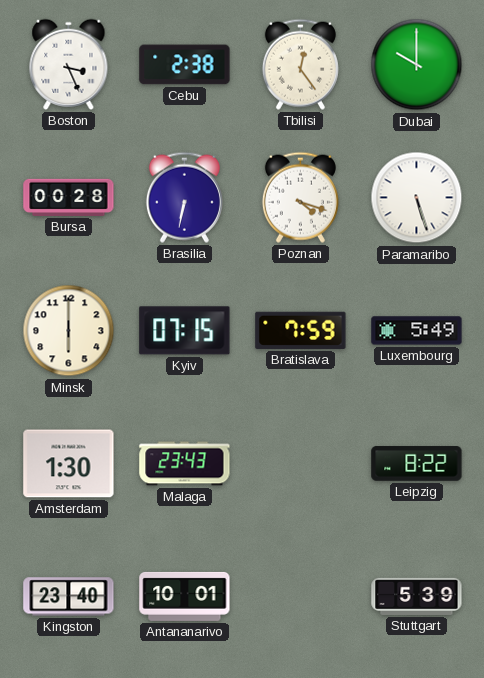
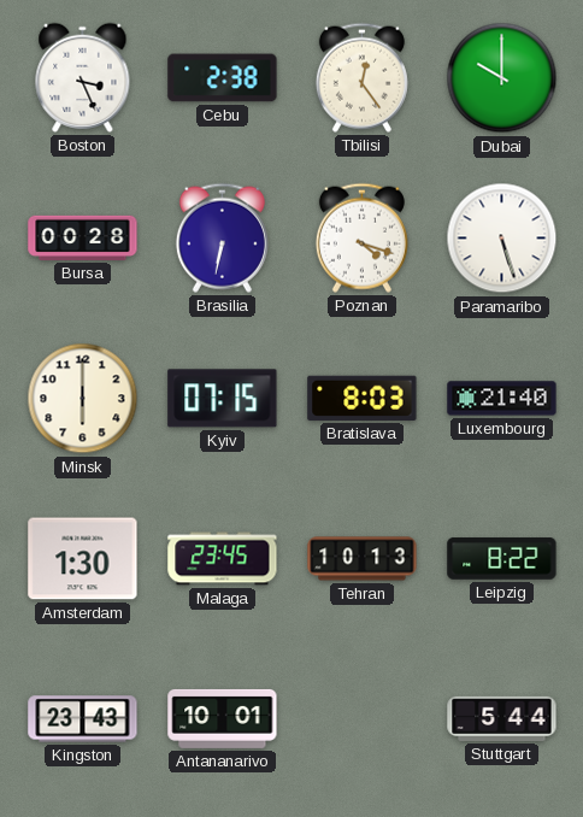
Bratislava: 7:59 -> 8:03
Luxembourg: 5:49 -> 21:40
Malaga: 23:43 -> 23:45
Tehran: none -> 10:13
Kingston: 23:40 -> 23:43
Stuttgart: 5:39 -> 5:44
